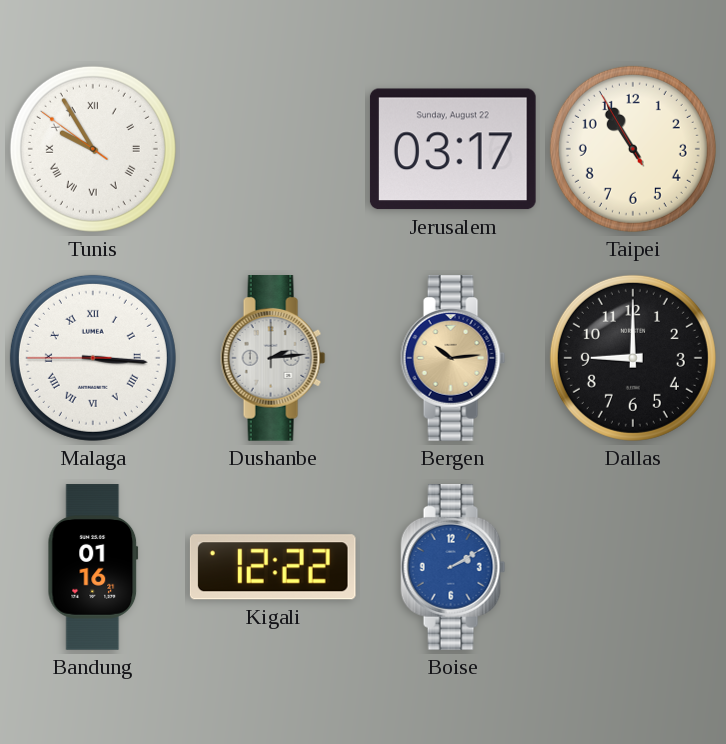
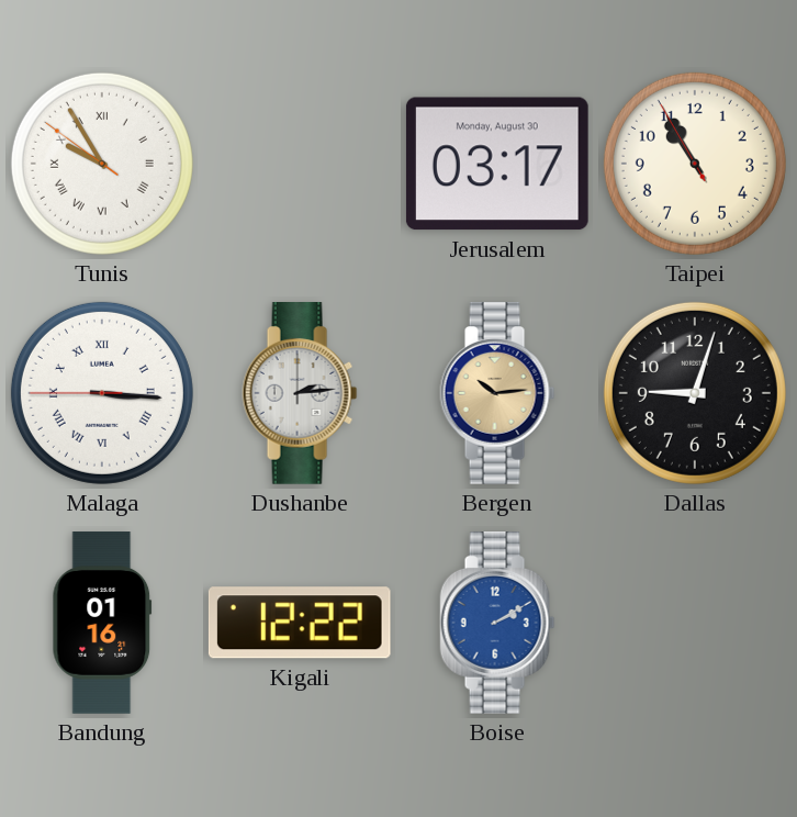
Jerusalem date: Sunday, August 22 -> Monday, August 30
Dallas: 9:00 -> 9:03
